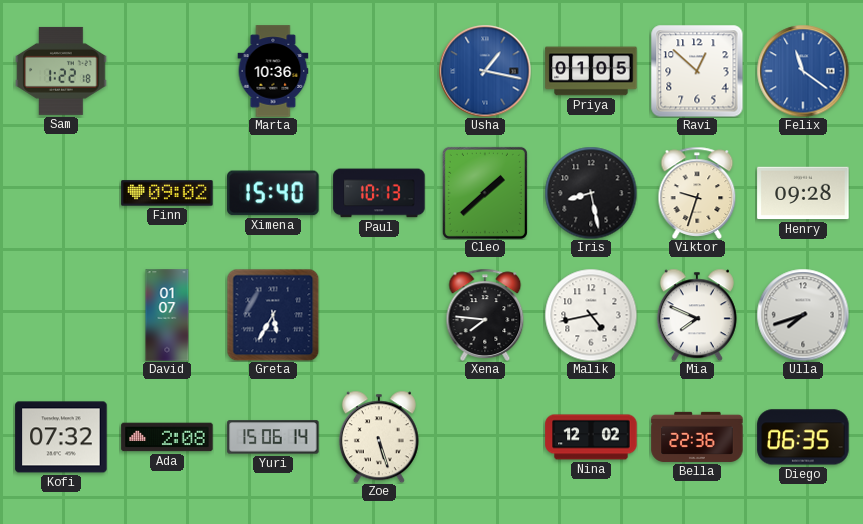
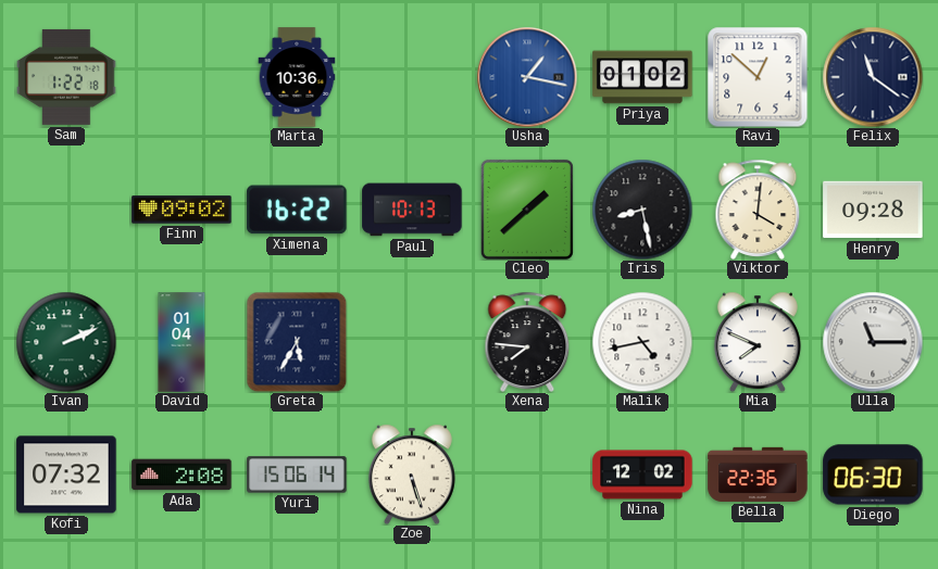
Priya: 01:05 -> 01:02
Felix dial: blue -> navy
Ximena: 15:40 -> 16:22
Viktor: 9:33 -> 4:01
Ivan: none -> 2:11
David: 01:07 -> 01:04
Ulla: 7:42 -> 11:15
Diego: 06:35 -> 06:30
